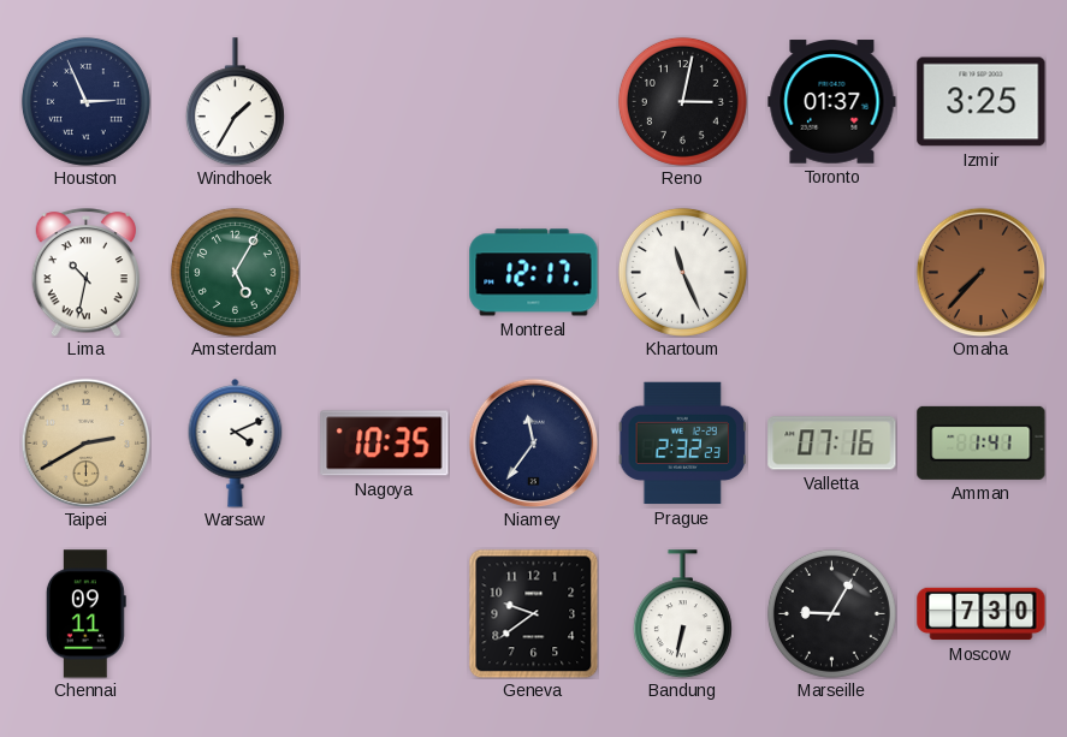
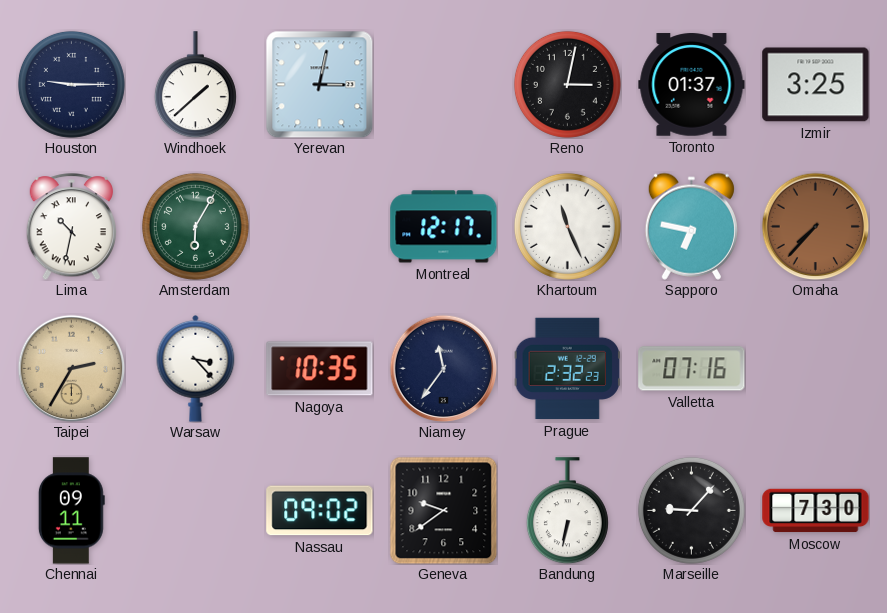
Houston: 2:56 -> 9:15
Windhoek: 1:35 -> 1:38
Yerevan: none -> 3:02
Amsterdam: 5:05 -> 6:05
Sapporo: none -> 6:47
Taipei: 2:40 -> 2:35
Warsaw: 4:11 -> 3:23
Amman: 1:41 -> none
Nassau: none -> 09:02
Marseille: 9:05 -> 9:07
